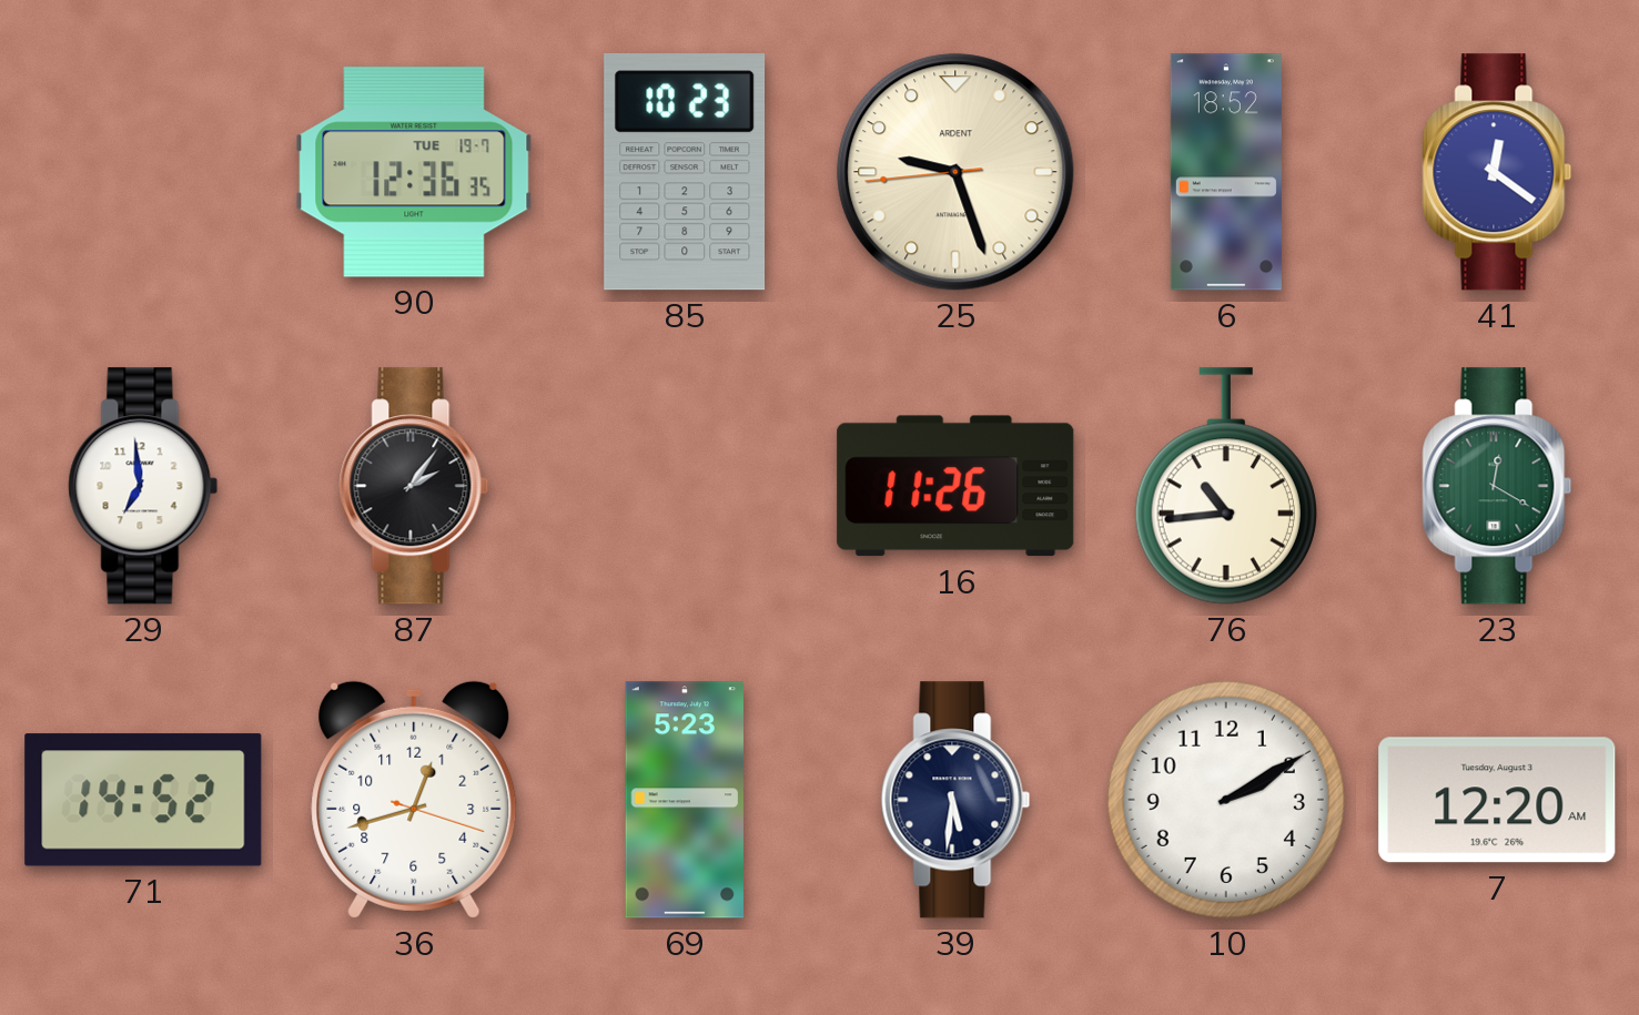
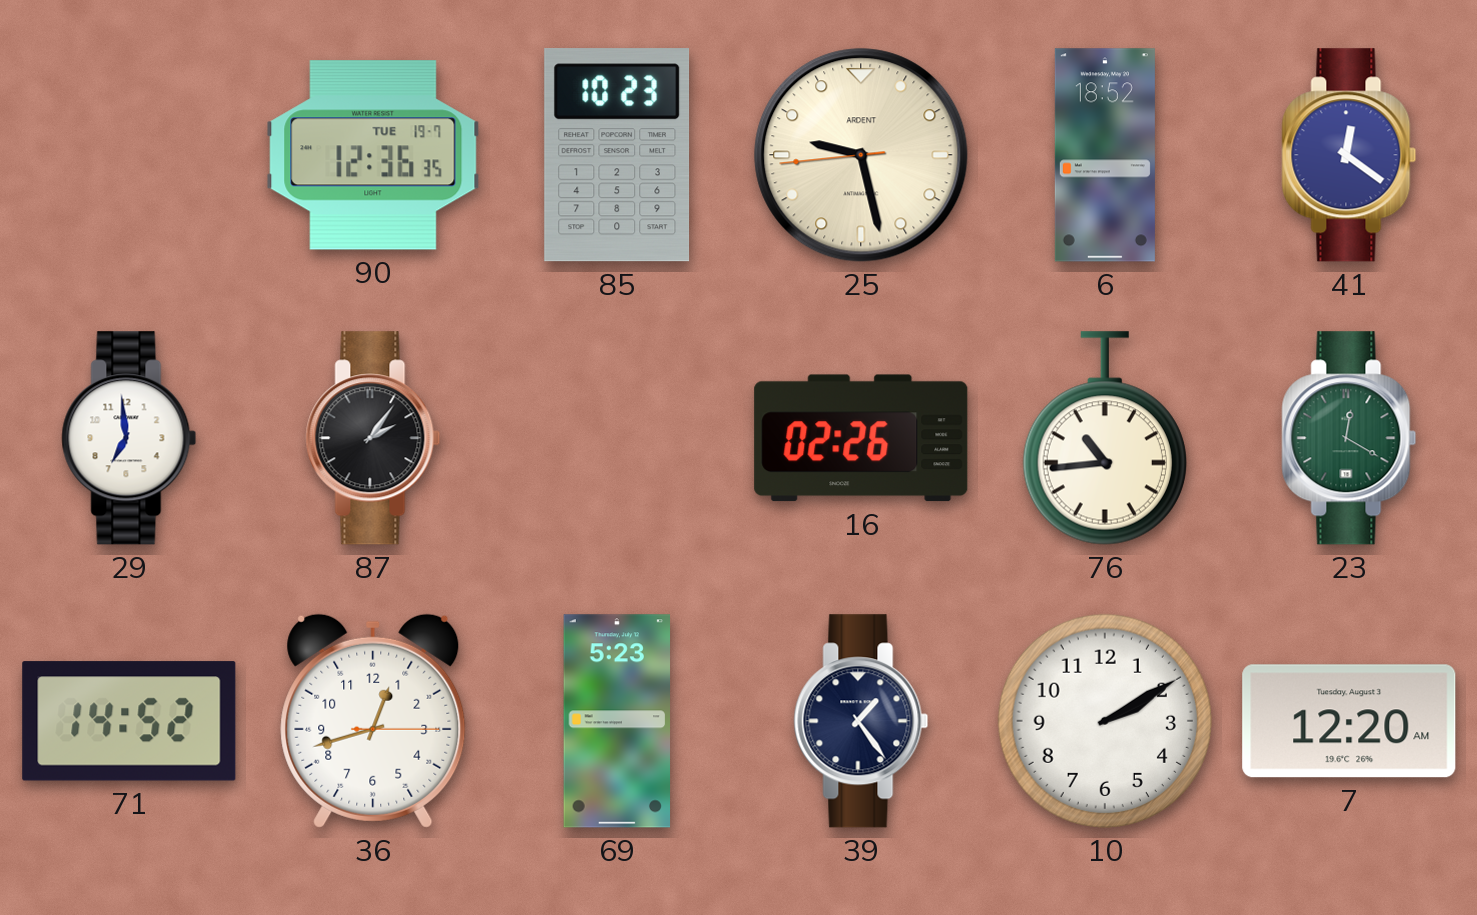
25: 9:26 -> 9:27
16: 11:26 -> 02:26
36: 12:42:18 -> 12:42:15
39: 5:31 -> 1:24
